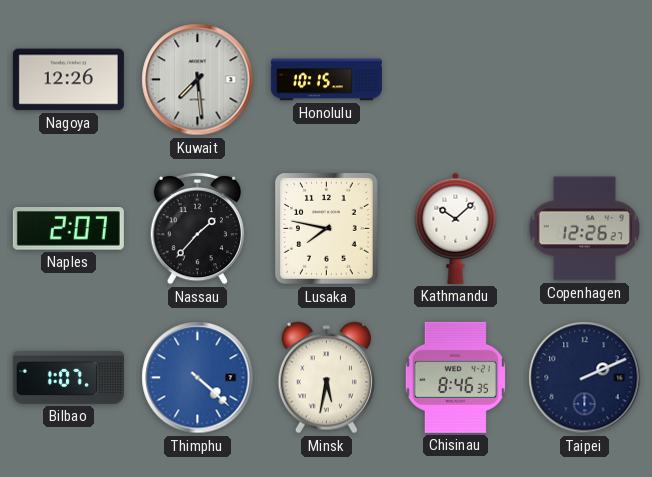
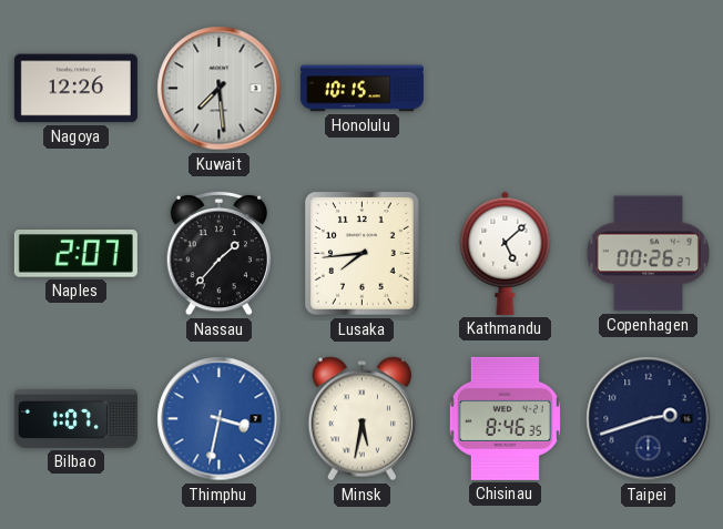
Lusaka: 7:47 -> 7:44
Kathmandu: 10:08 -> 5:08
Copenhagen: 12:26 -> 00:26
Thimphu: 4:22 -> 3:32
Taipei: 2:11 -> 2:42
